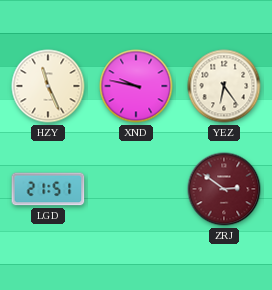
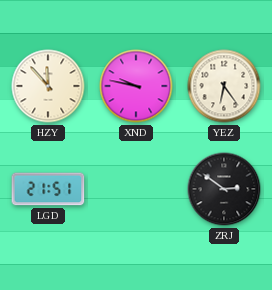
HZY: 11:26 -> 11:53
ZRJ dial: burgundy -> black
